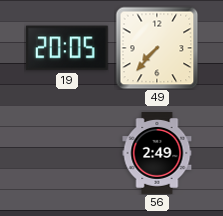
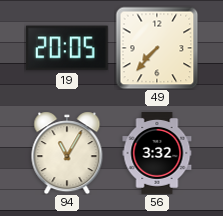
94: none -> 11:05
56: 2:49 -> 3:32
